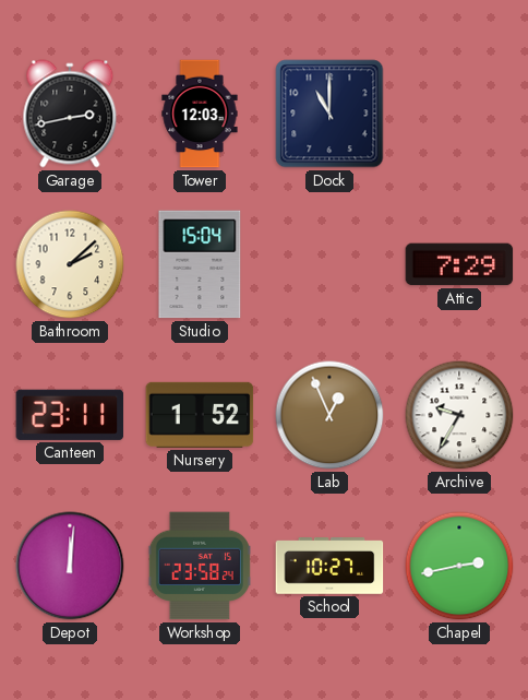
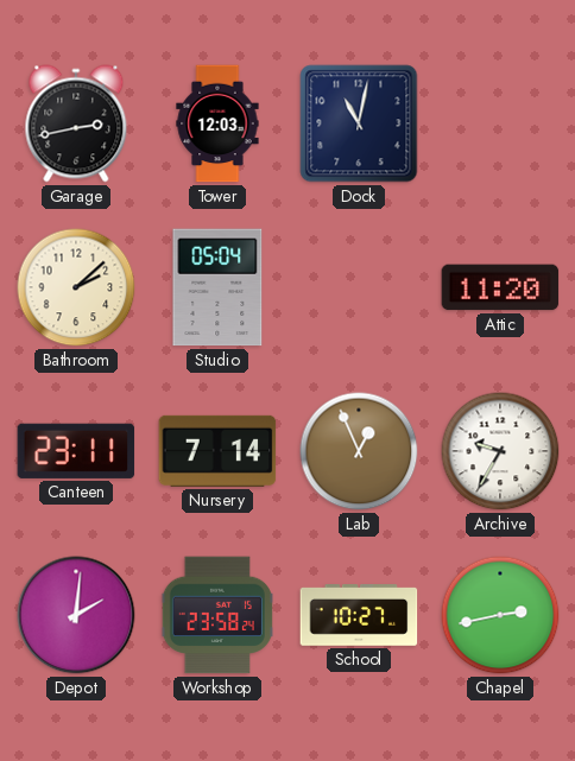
Dock: 11:00 -> 11:02
Studio: 15:04 -> 05:04
Attic: 7:29 -> 11:20
Nursery: 1:52 -> 7:14
Depot: 12:01 -> 2:01
